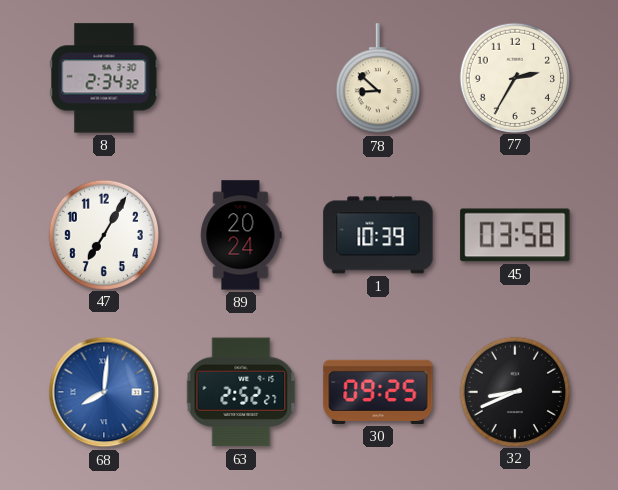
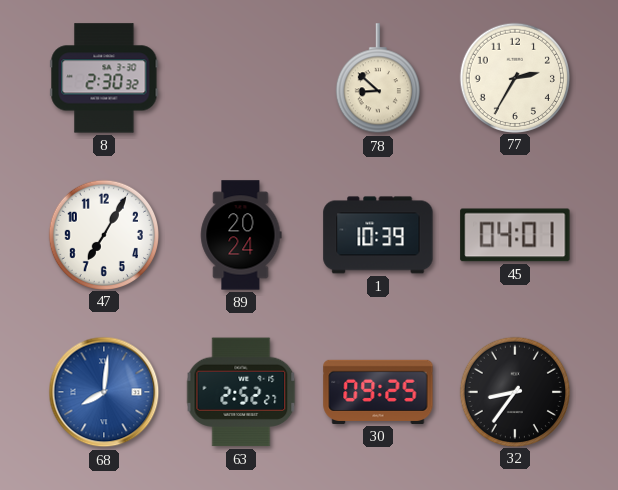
8: 2:34 -> 2:30
45: 03:58 -> 04:01
32: 8:41 -> 8:36
